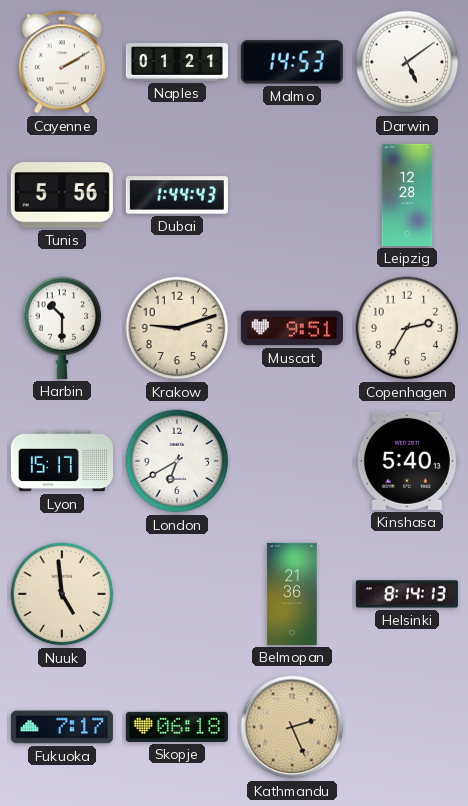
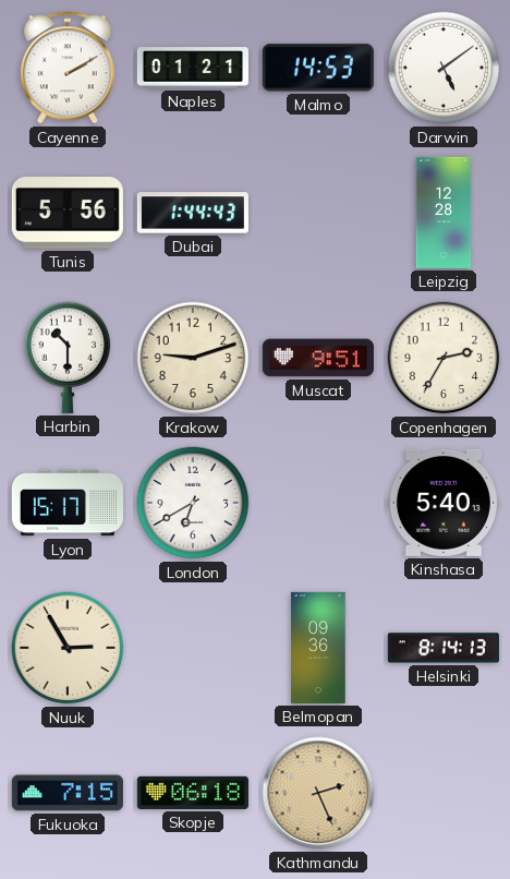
Nuuk: 4:59 -> 2:55
Belmopan: 21:36 -> 09:36
Fukuoka: 7:17 -> 7:15
